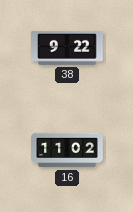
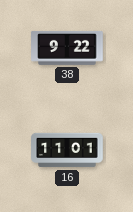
16: 11:02 -> 11:01
